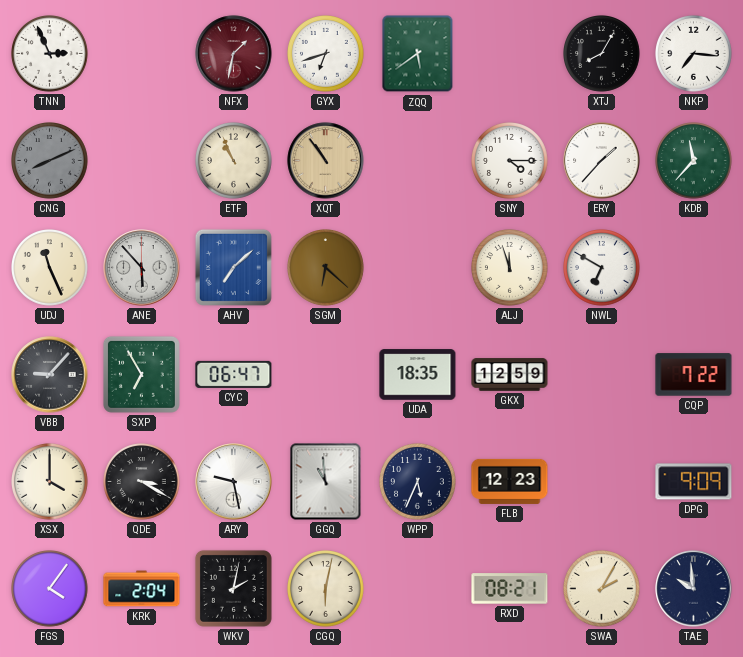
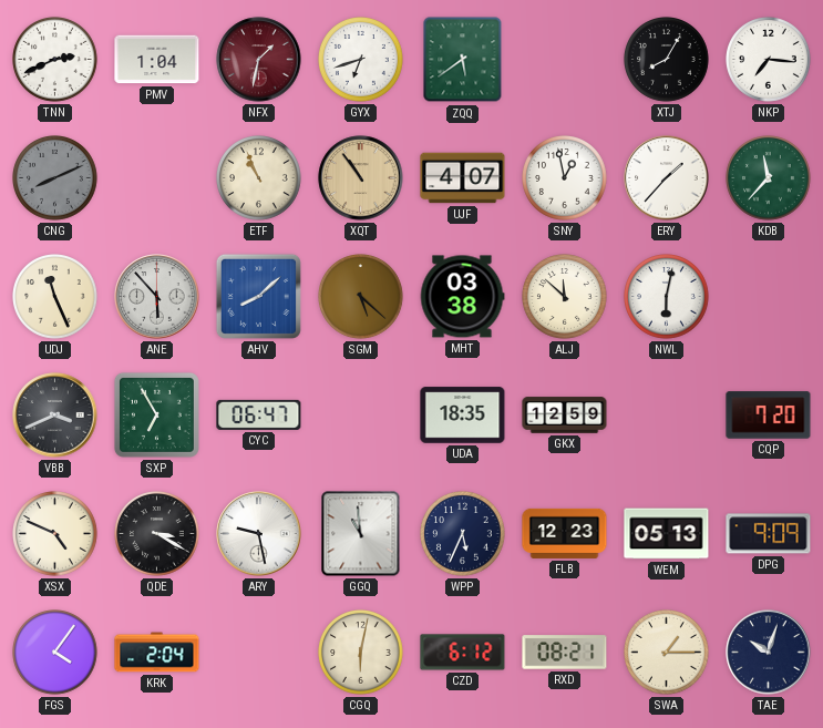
TNN: 2:56 -> 2:41
PMV: none -> 1:04
UJF: none -> 4:07
SNY: 4:15 -> 12:58
AHV: 7:08 -> 8:08
SGM: 6:22 -> 5:22
MHT: none -> 03:38
ALJ: 11:57 -> 11:52
NWL: 6:50 -> 6:02
VBB: 9:07 -> 3:41
CQP: 7:22 -> 7:20
XSX: 4:00 -> 4:49
WEM: none -> 05:13
WKV: 2:02 -> none
CZD: none -> 6:12
SWA: 2:05 -> 1:15
TAE: 9:59 -> 10:03
